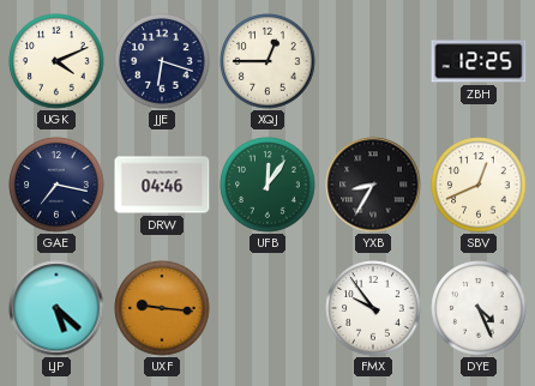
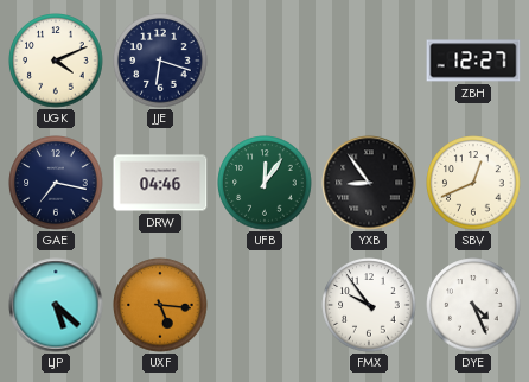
XQJ: 12:45 -> none
ZBH: 12:25 -> 12:27
YXB: 8:35 -> 8:54
UXF: 9:16 -> 5:16
